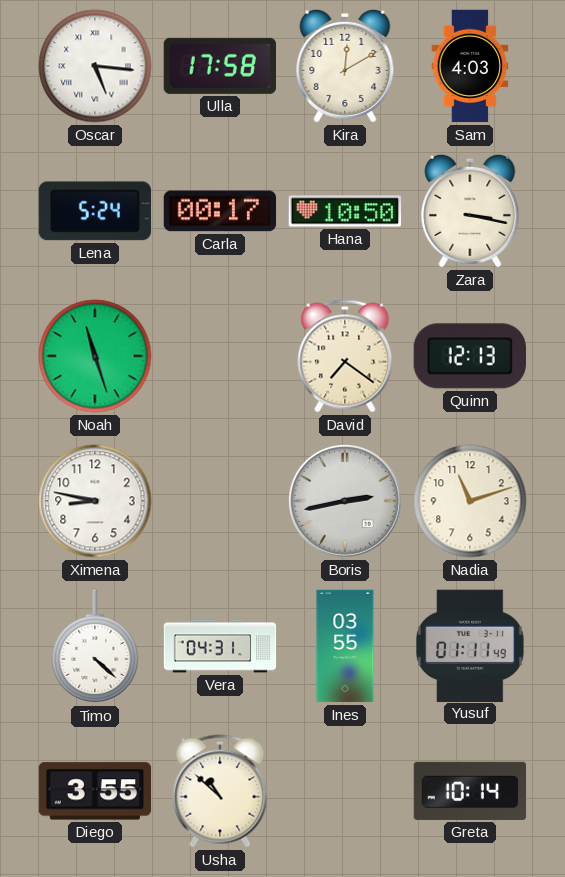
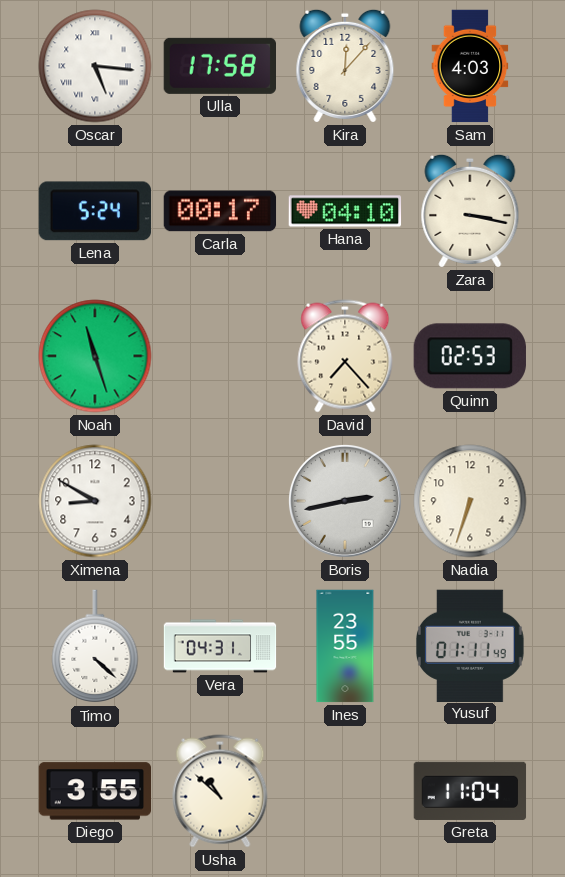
Kira: 12:10 -> 12:07
Hana: 10:50 -> 04:10
David: 7:21 -> 7:23
Quinn: 12:13 -> 02:53
Ximena: 8:47 -> 8:50
Nadia: 11:12 -> 6:33
Ines: 03:55 -> 23:55
Greta: 10:14 -> 11:04
